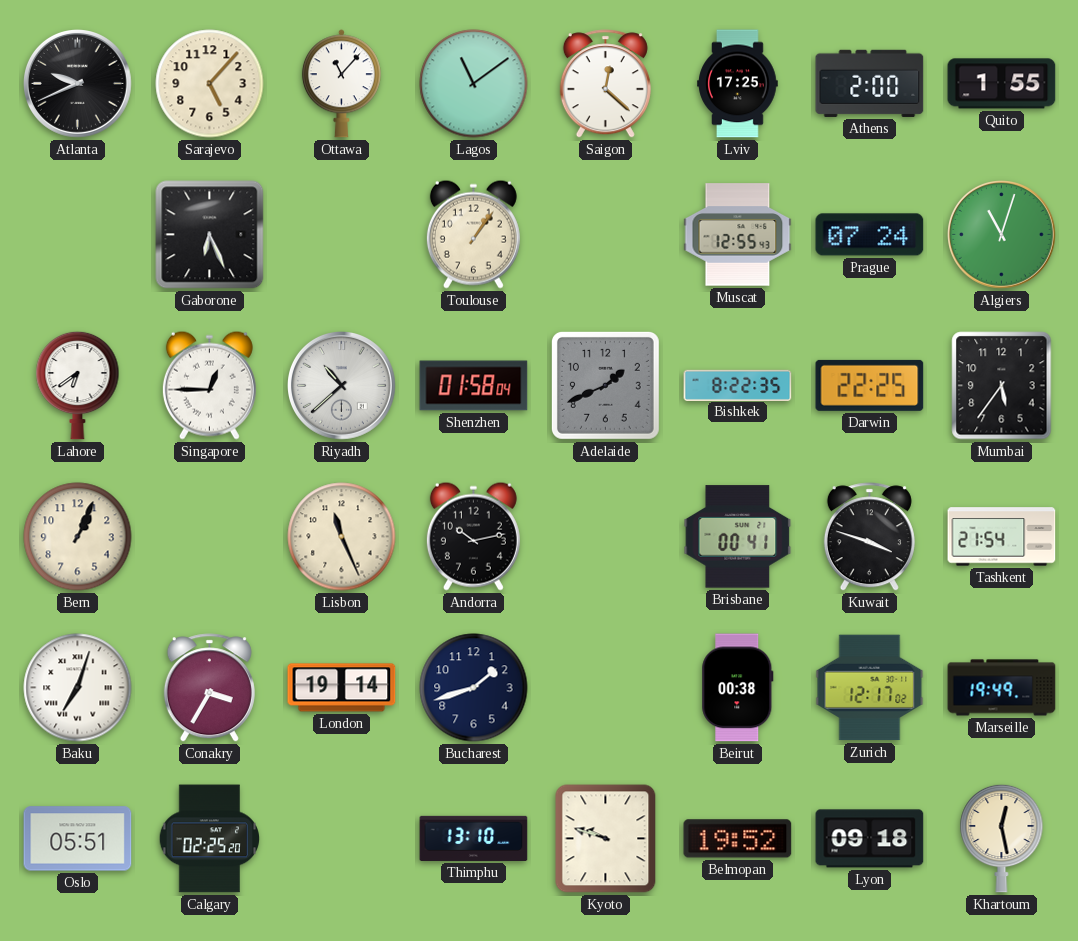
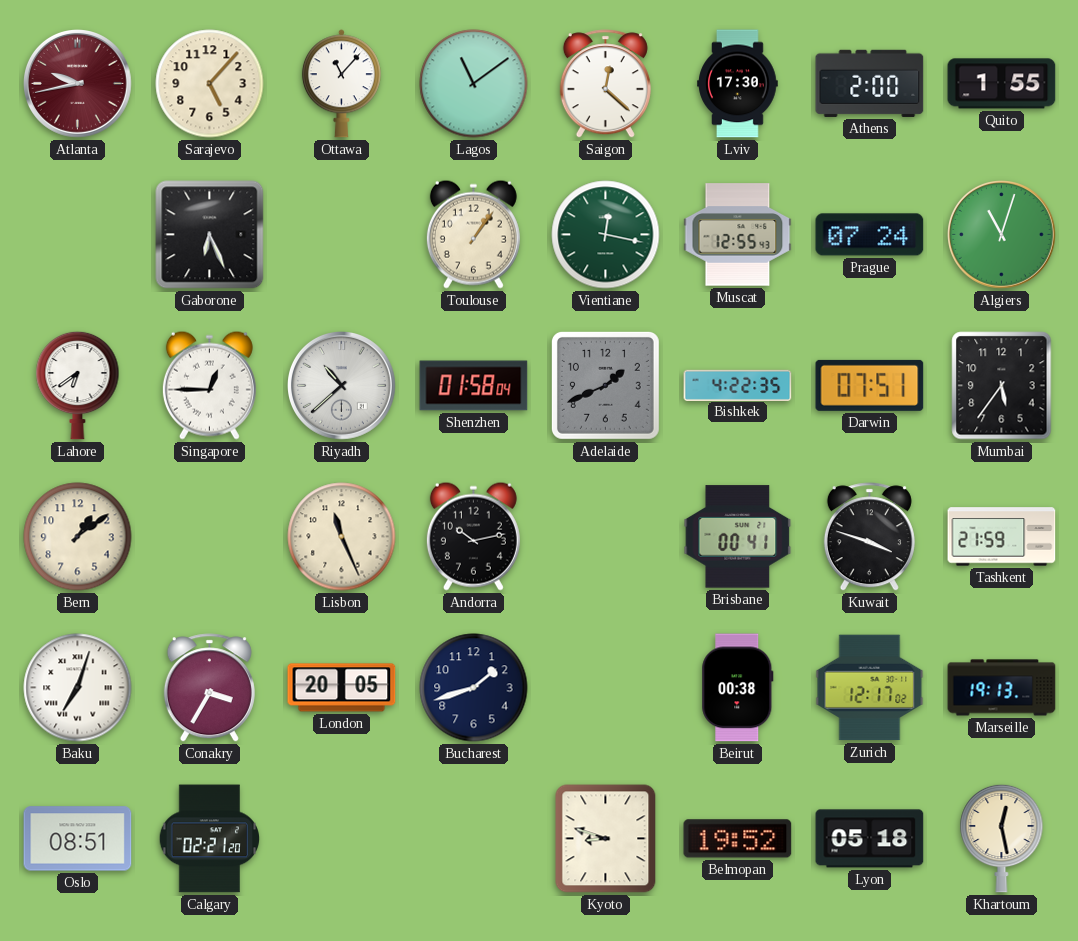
Atlanta: 9:41 -> 9:43
Atlanta dial: black -> burgundy
Lviv: 17:25 -> 17:30
Vientiane: none -> 12:17
Bishkek: 8:22 -> 4:22
Darwin: 22:25 -> 07:51
Bern: 1:04 -> 1:09
Tashkent: 21:54 -> 21:59
London: 19:14 -> 20:05
Marseille: 19:49 -> 19:13
Oslo: 05:51 -> 08:51
Calgary: 02:25 -> 02:21
Thimphu: 13:10 -> none
Kyoto: 9:48 -> 8:48
Lyon: 09:18 -> 05:18
